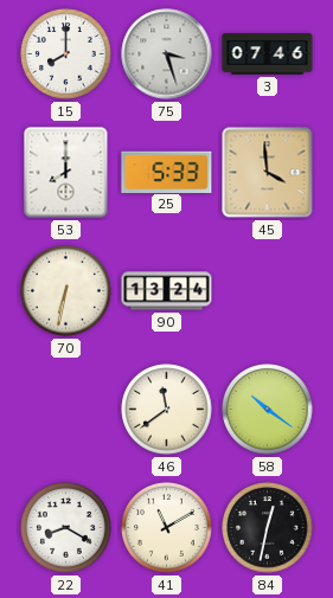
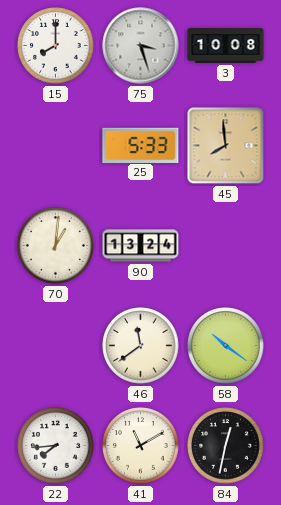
3: 07:46 -> 10:08
53: 8:00 -> none
45: 3:59 -> 7:59
70: 6:32 -> 1:01
22: 8:20 -> 7:44
